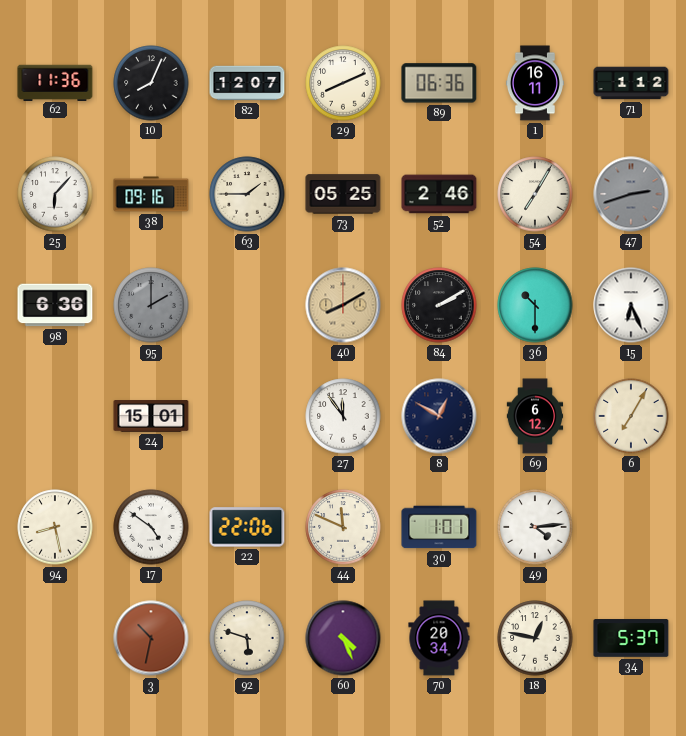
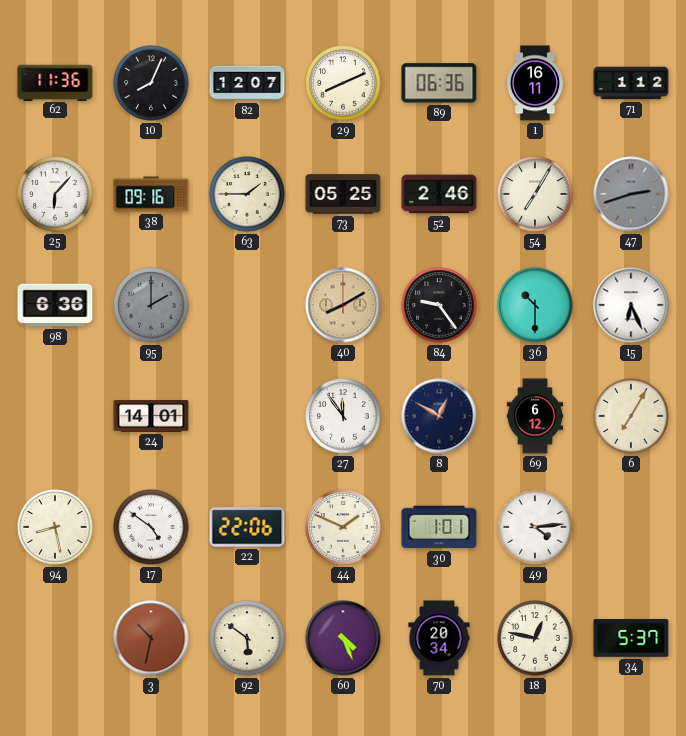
84: 2:10 -> 9:24
24: 15:01 -> 14:01
44: 11:49 -> 1:49
92: 5:48 -> 5:51
